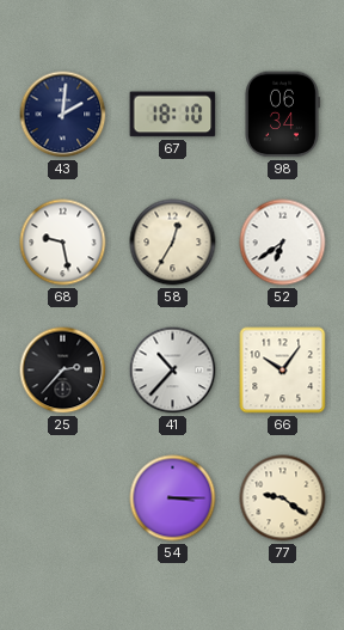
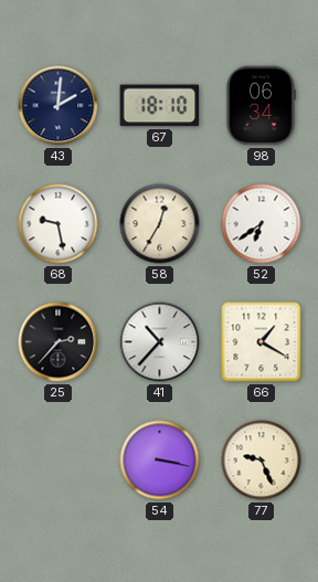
66: 10:06 -> 1:20
54: 3:15 -> 3:17
77: 9:21 -> 9:26
